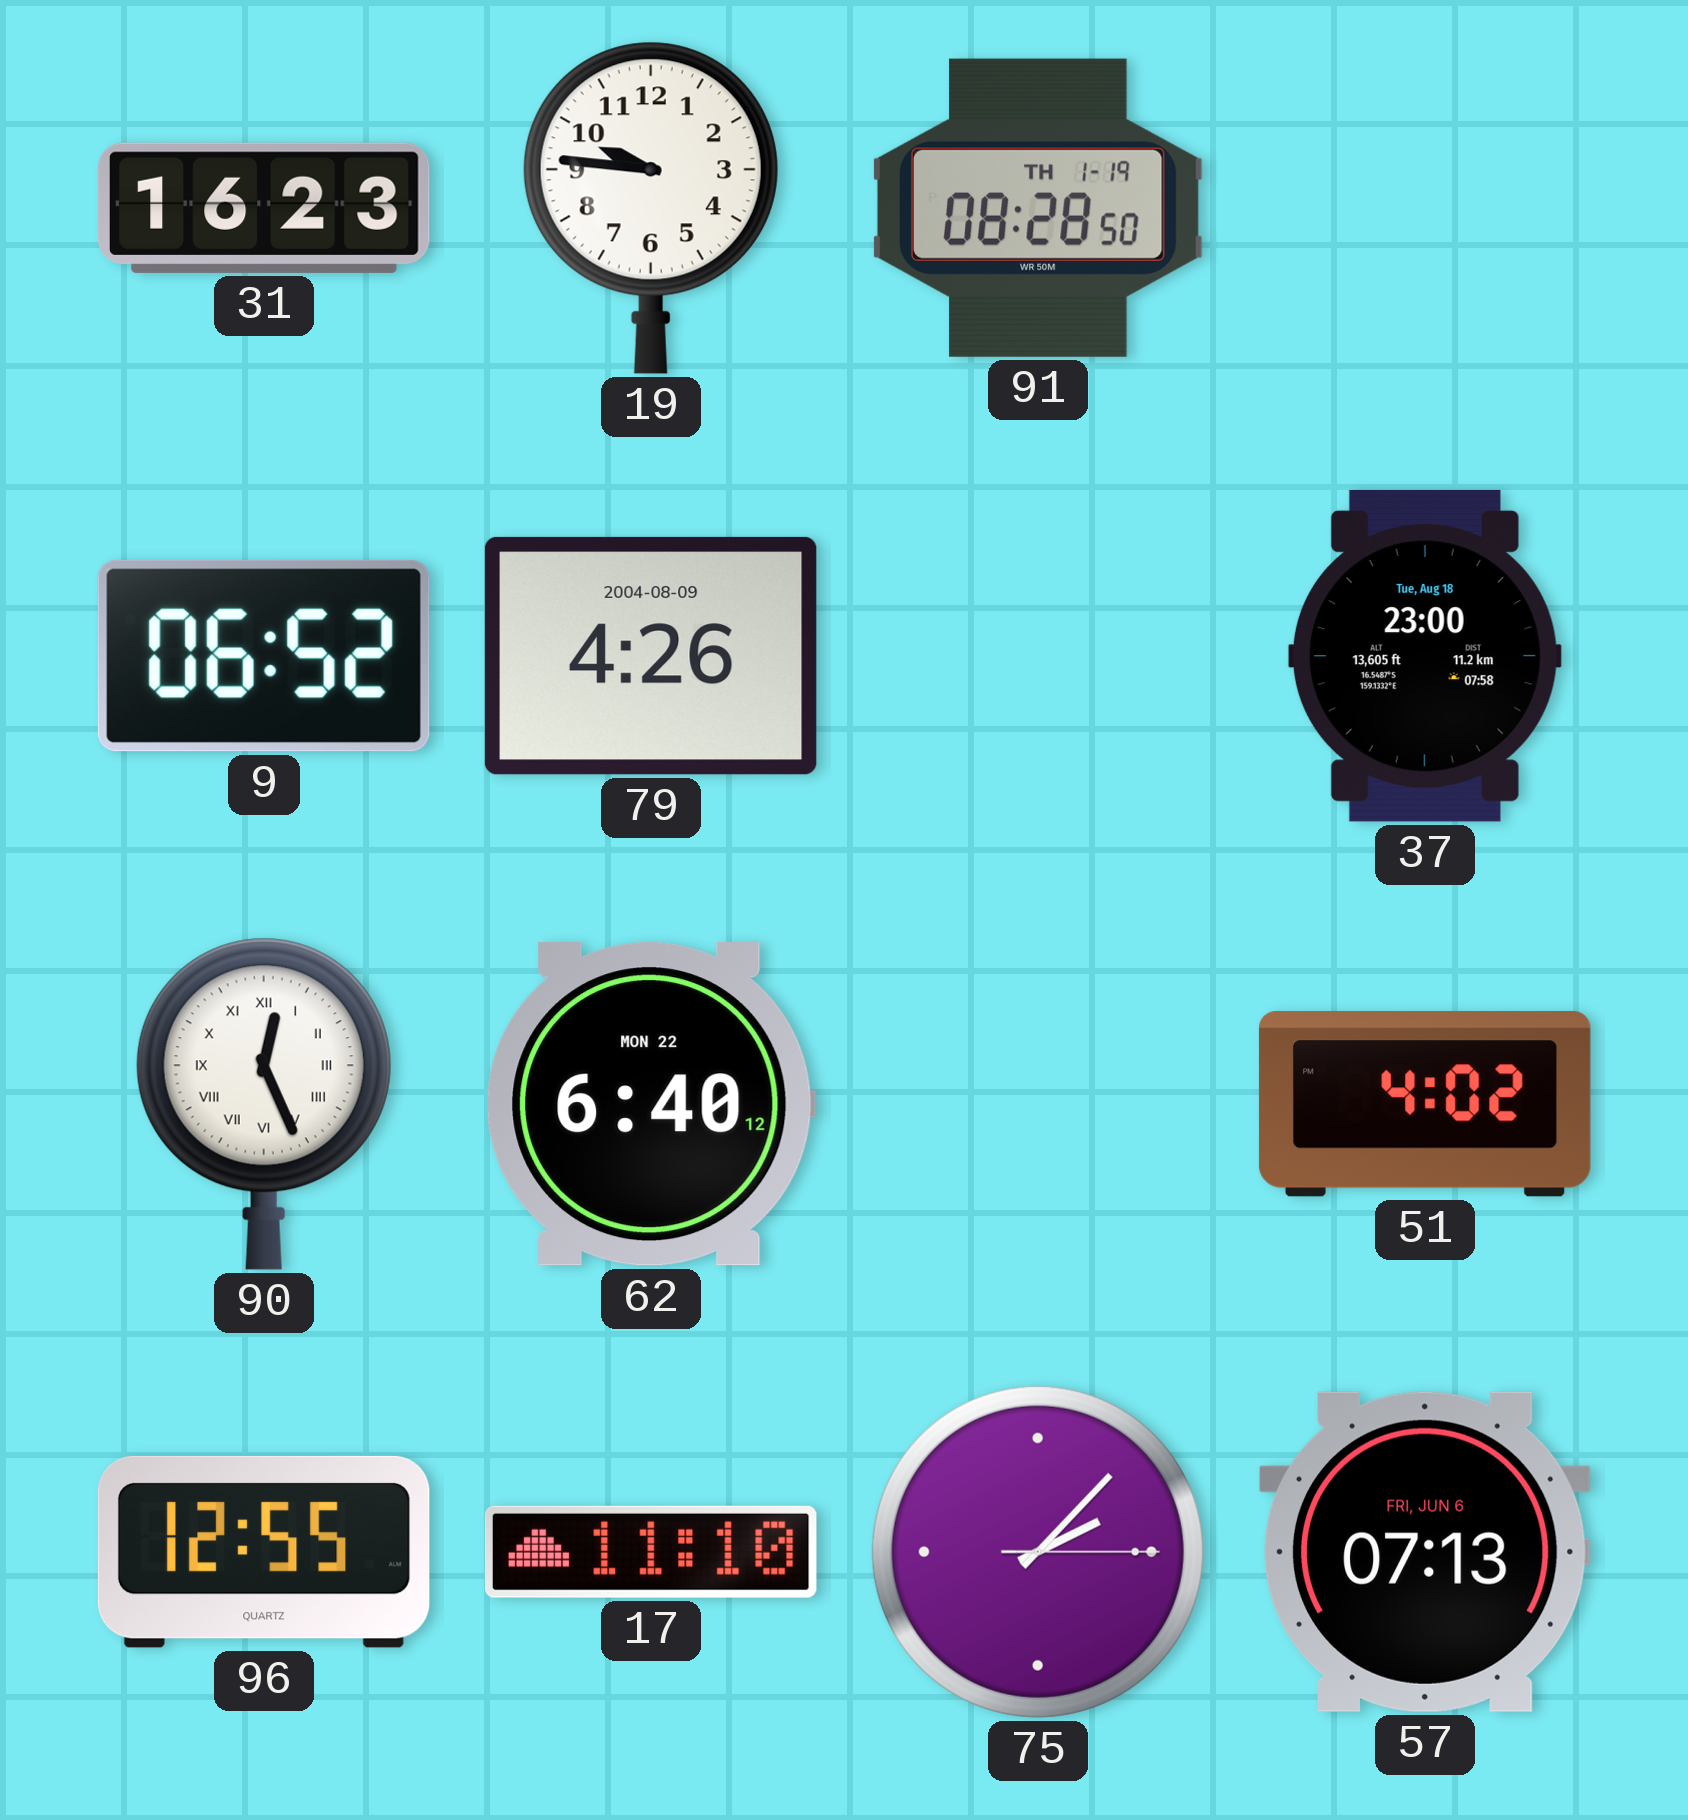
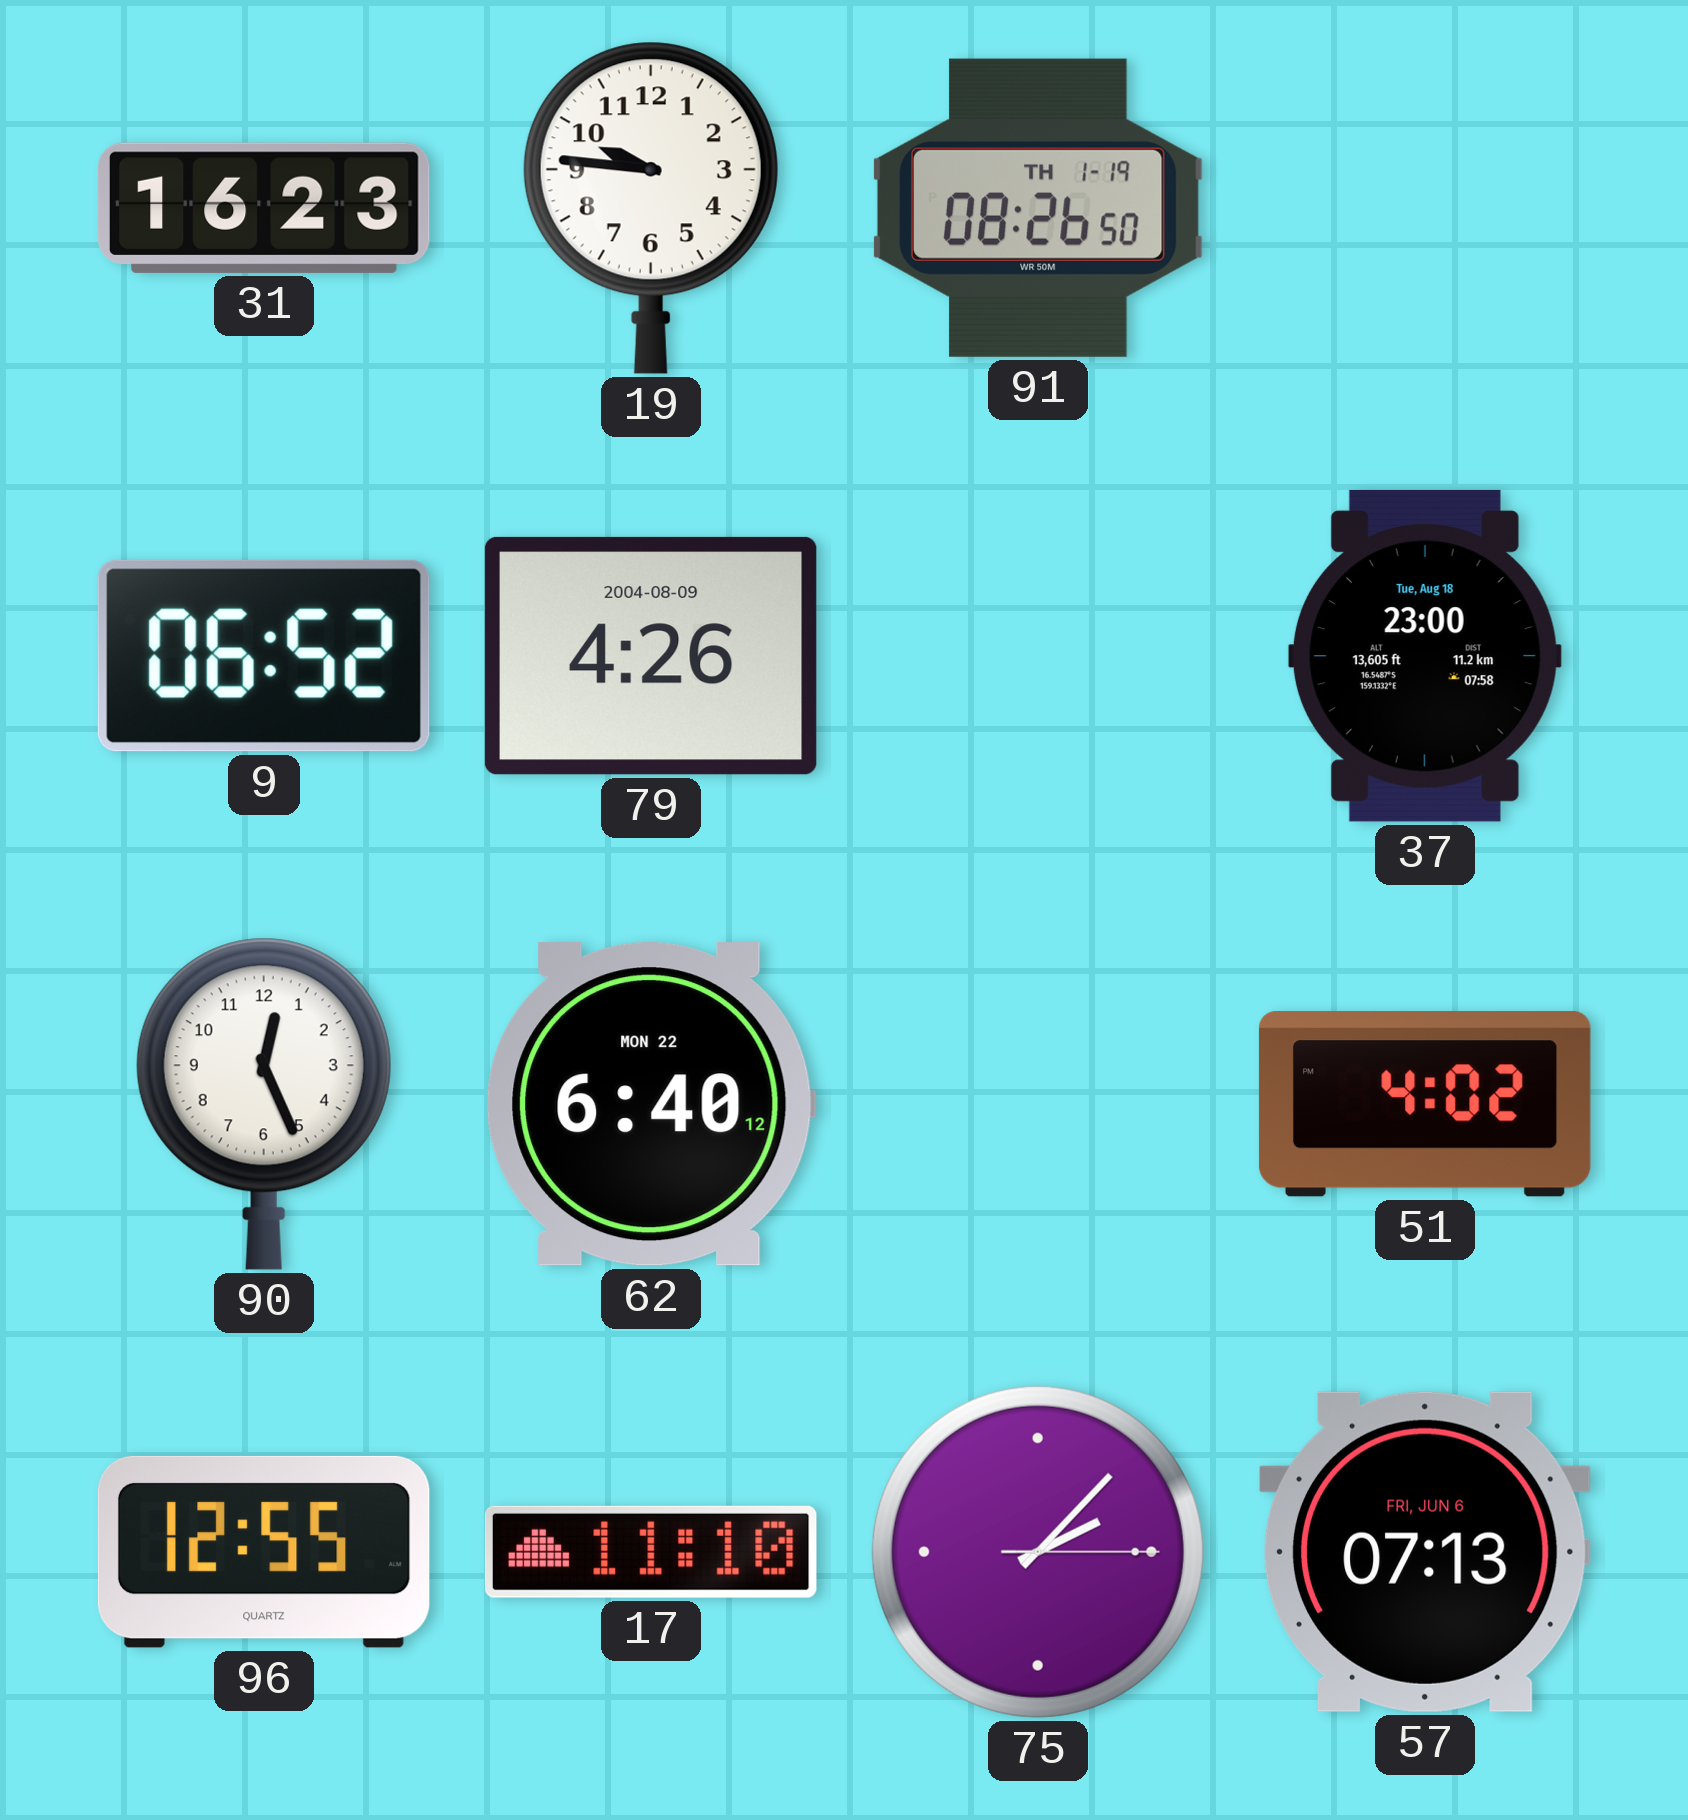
91: 08:28 -> 08:26
90 numerals: Roman -> Arabic
